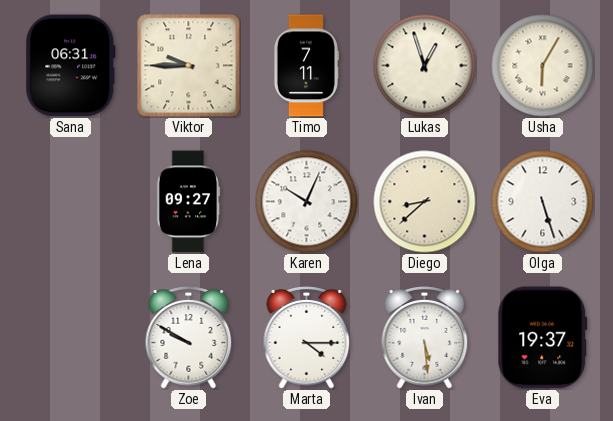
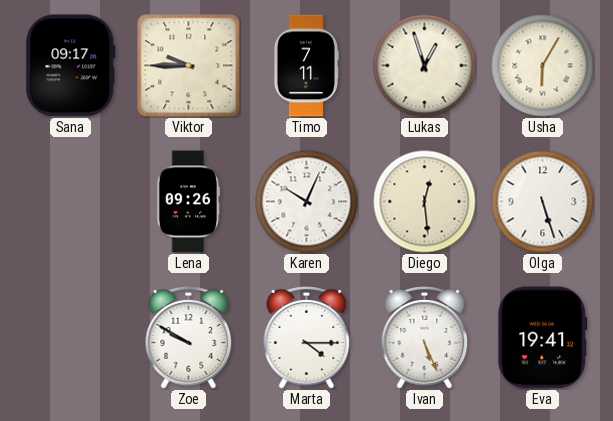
Sana: 06:31 -> 09:17
Lena: 09:27 -> 09:26
Diego: 8:38 -> 12:29
Ivan: 5:29 -> 5:26
Eva: 19:37 -> 19:41
